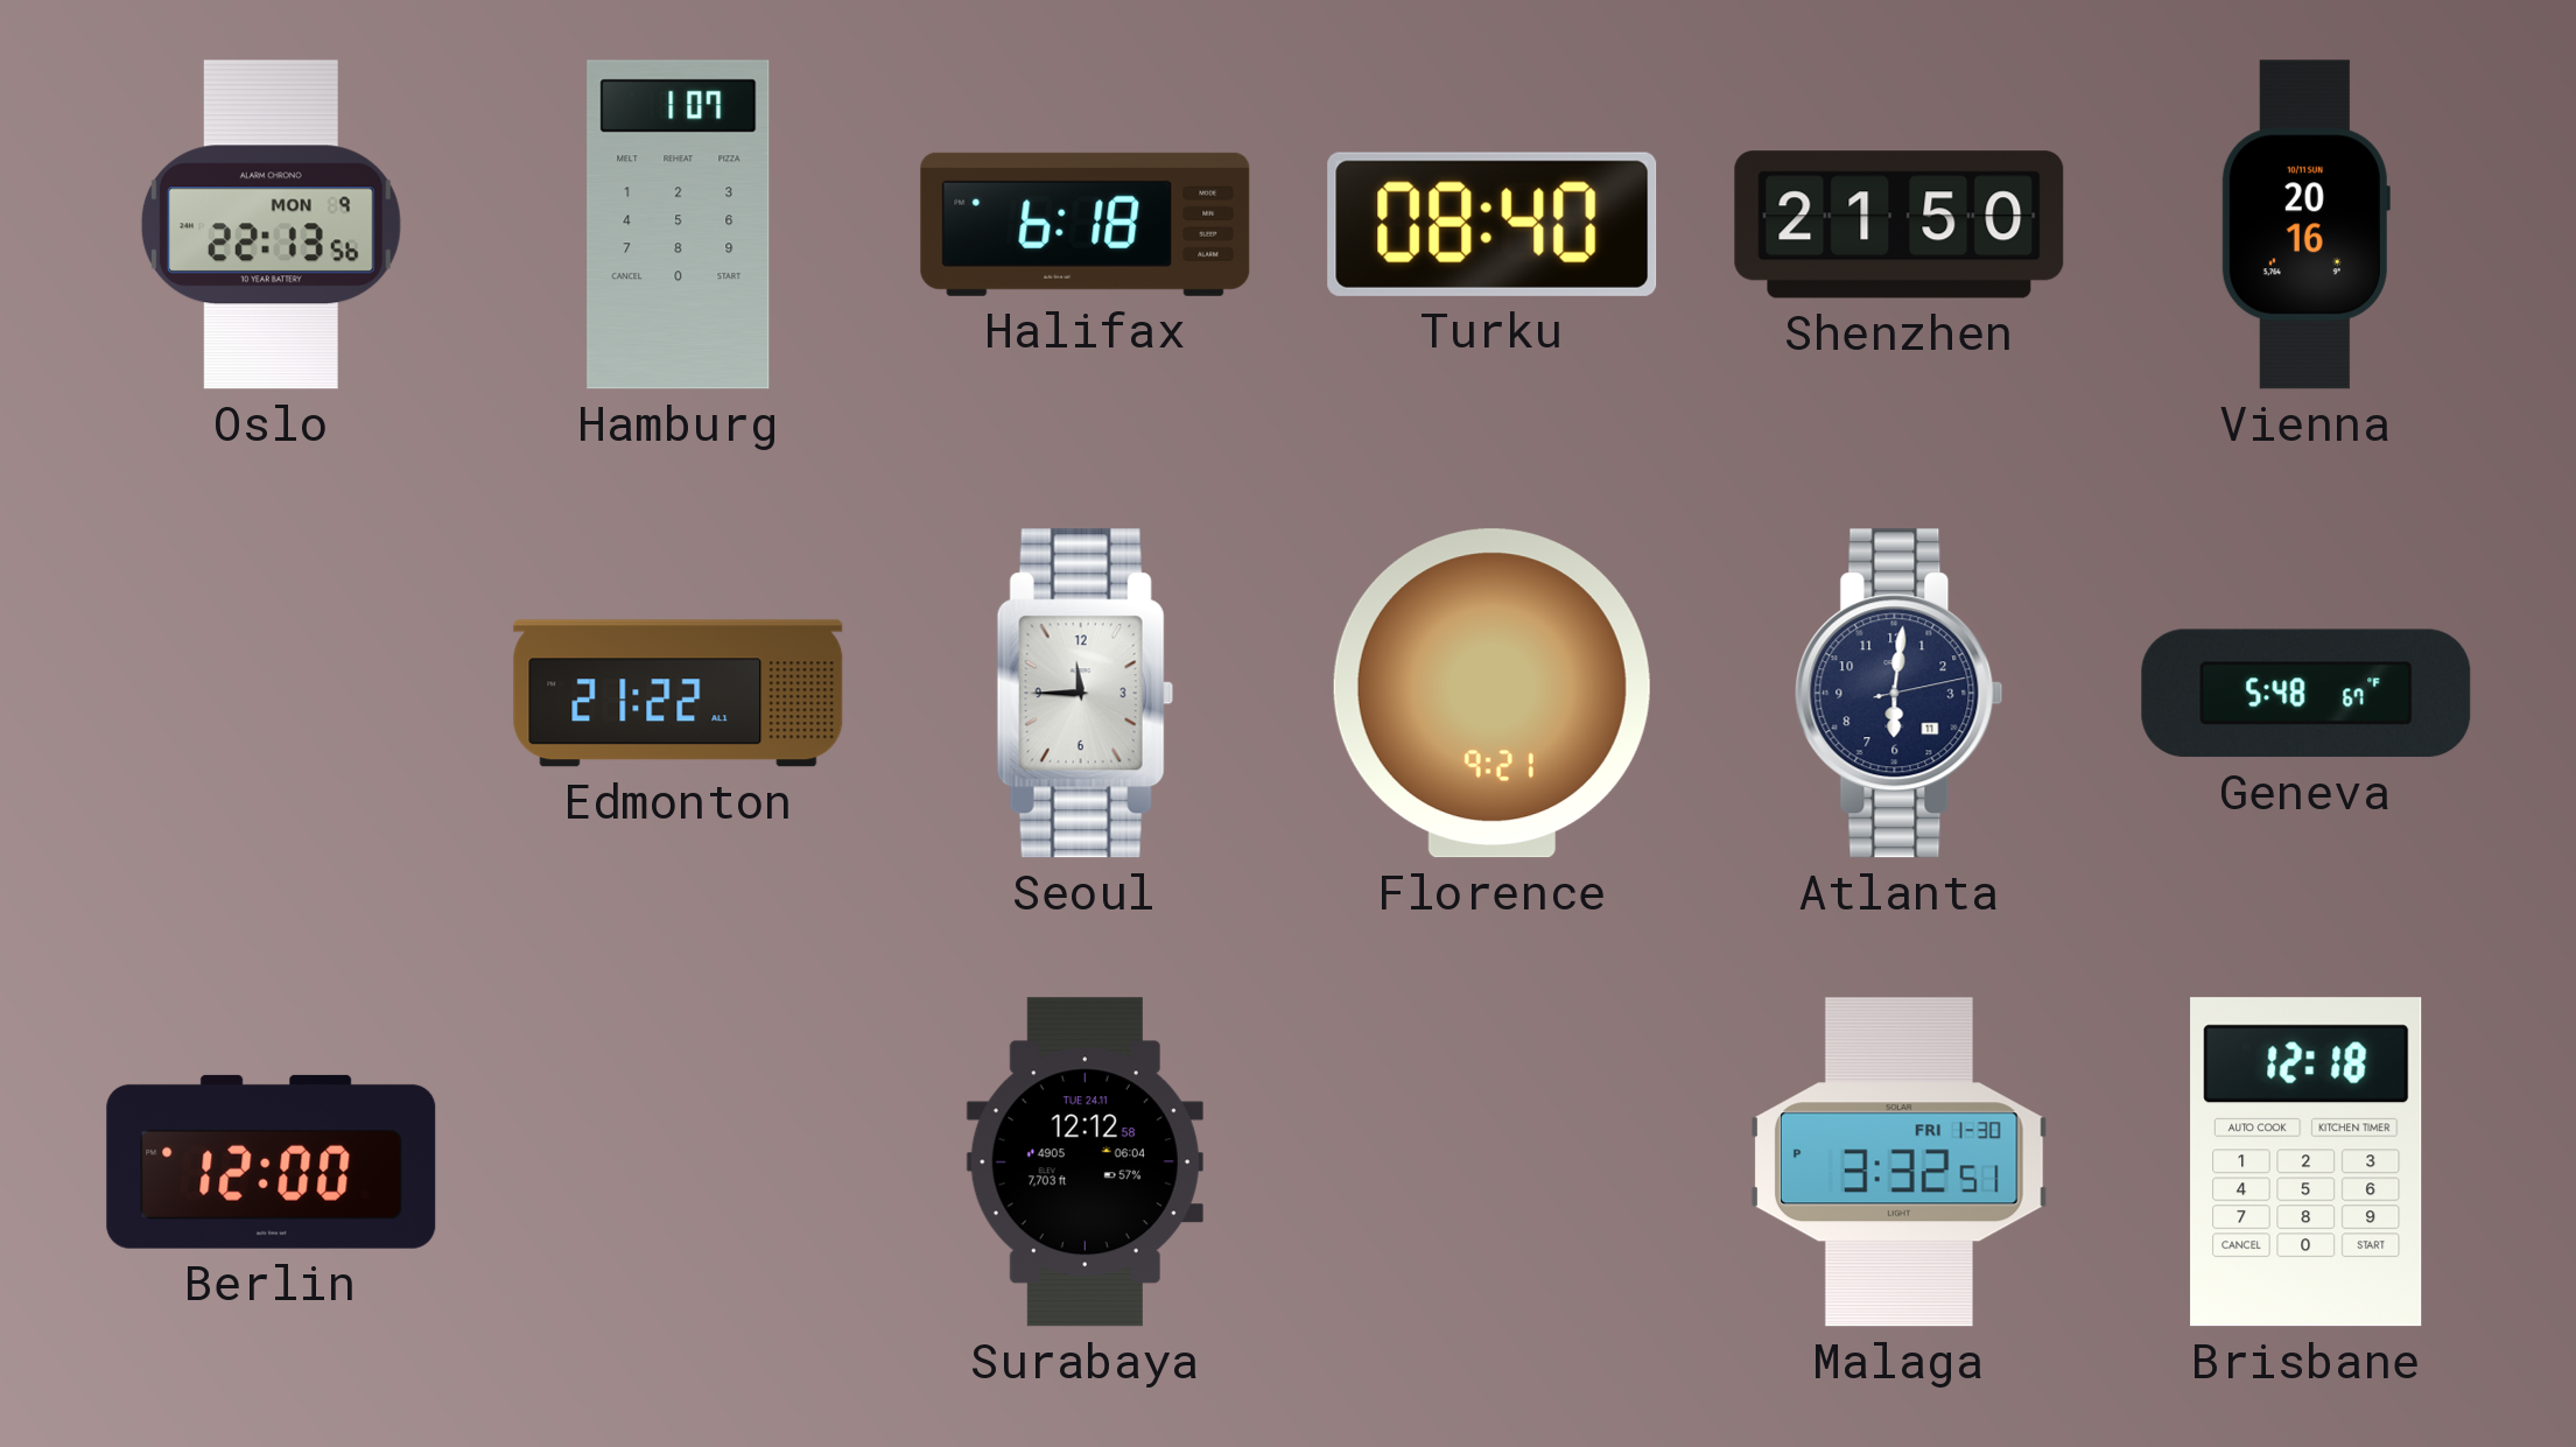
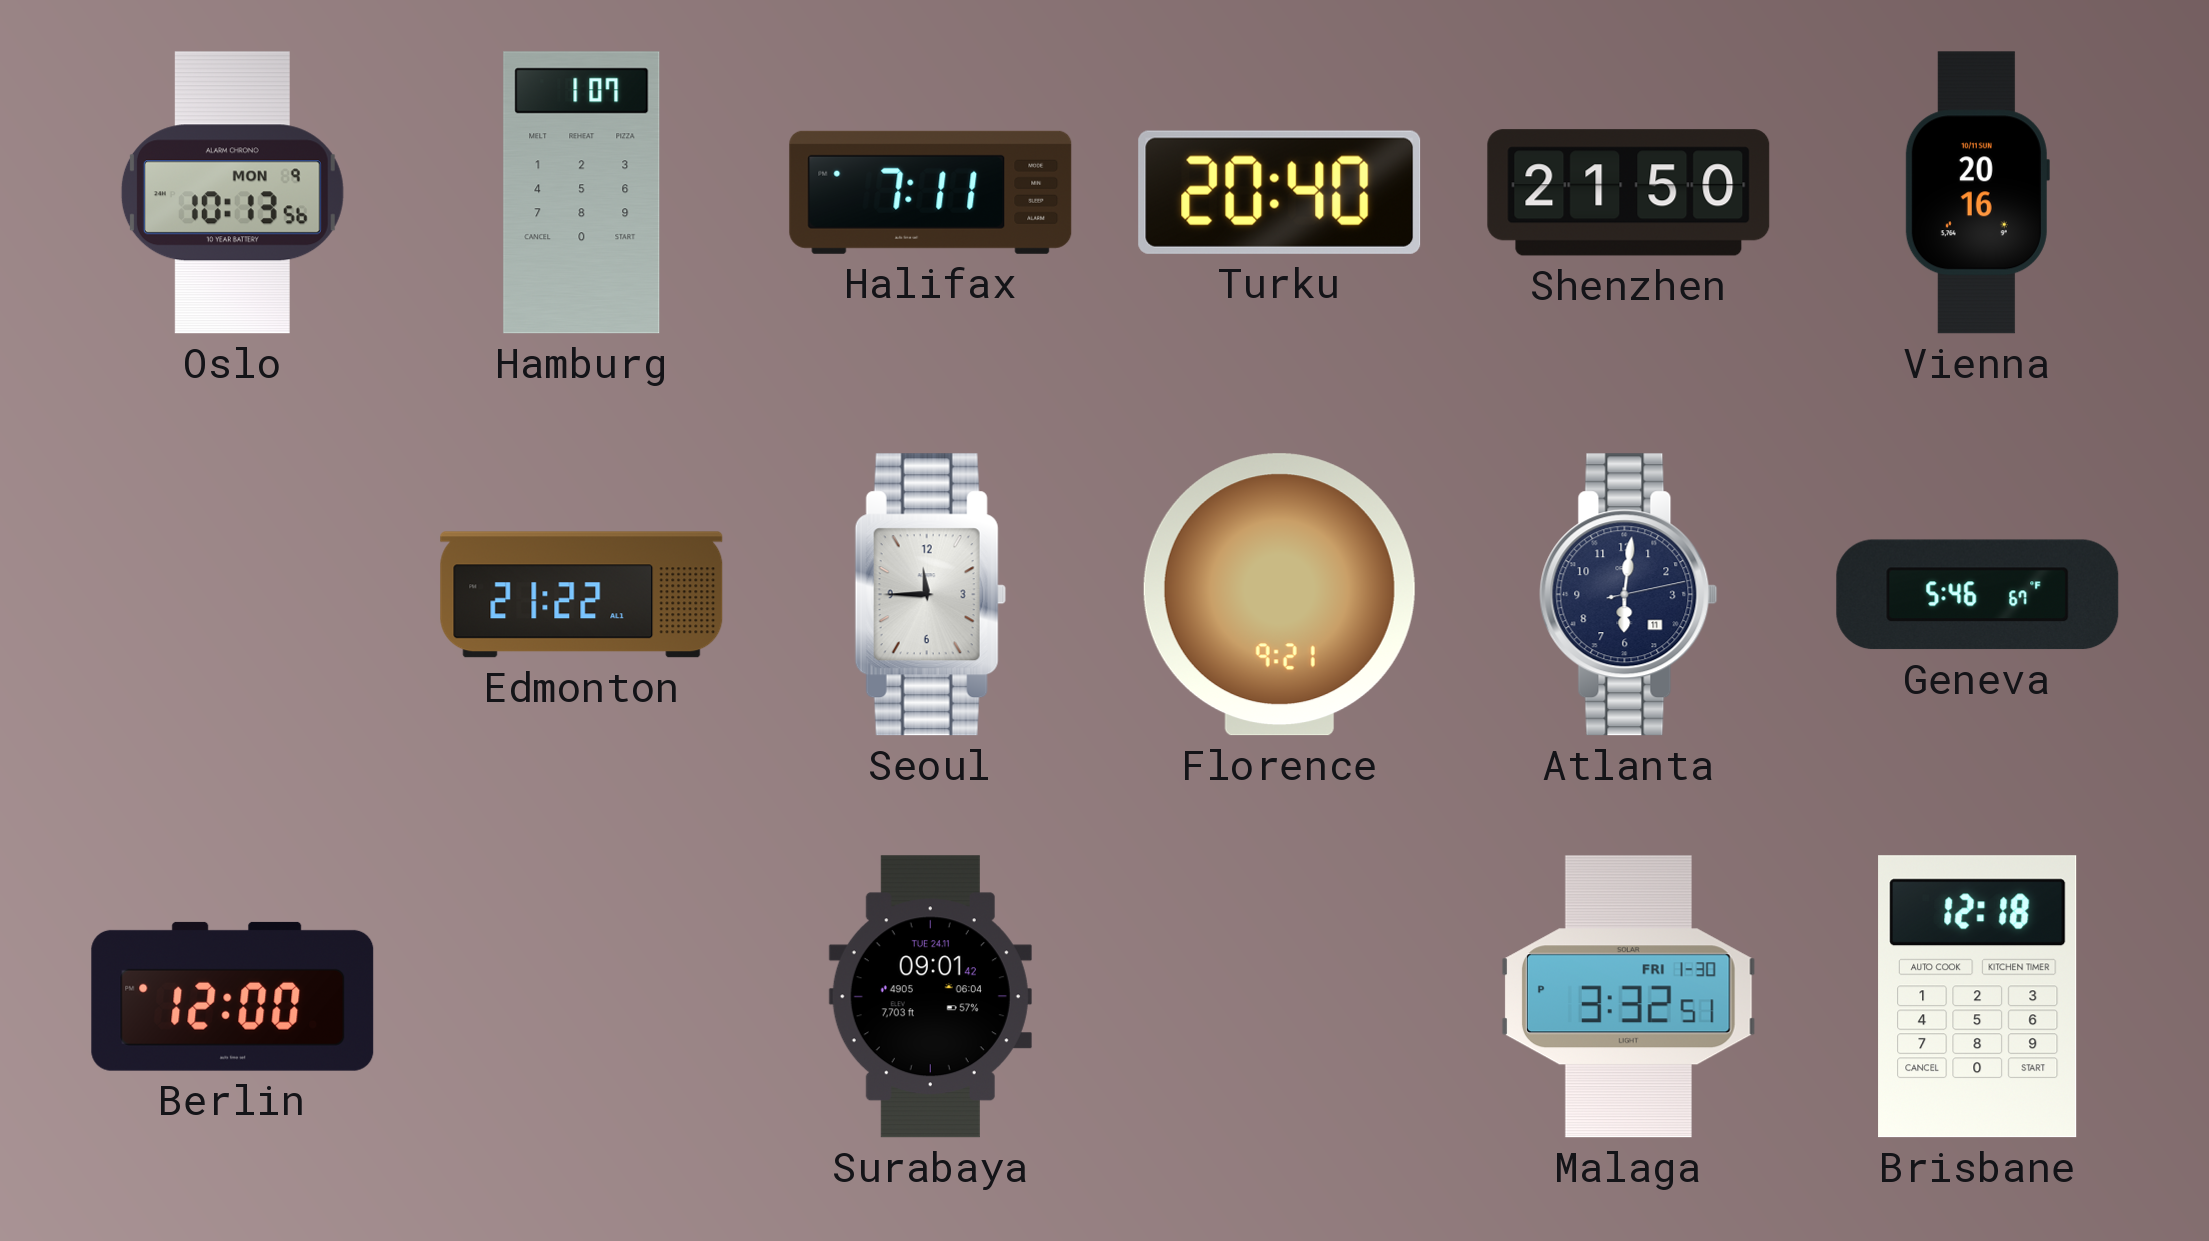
Oslo: 22:13 -> 10:13
Halifax: 6:18 -> 7:11
Turku: 08:40 -> 20:40
Geneva: 5:48 -> 5:46
Surabaya: 12:12 -> 09:01
